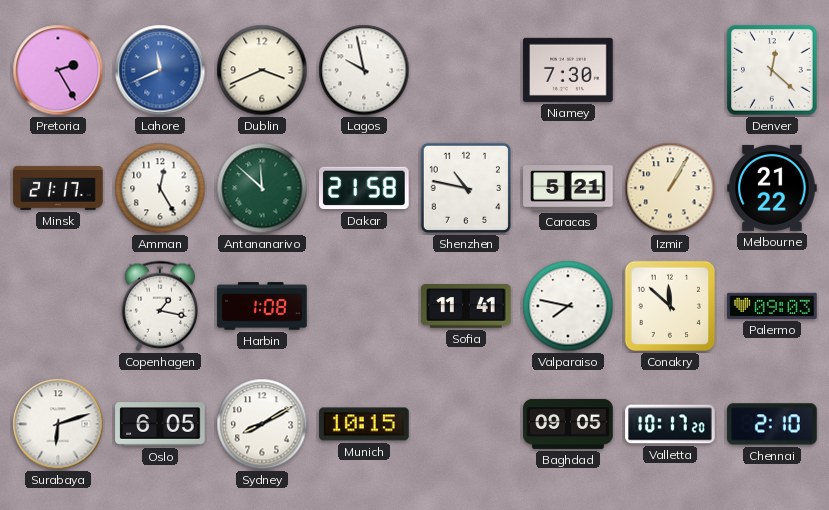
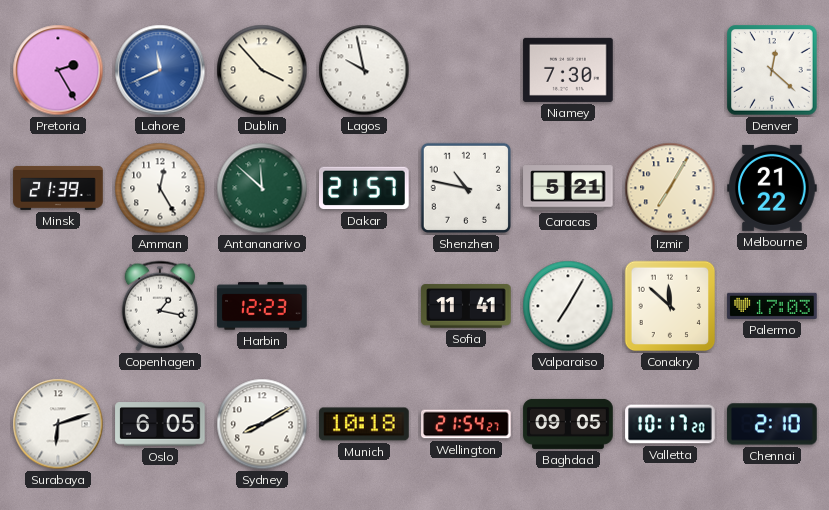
Dublin: 3:41 -> 3:53
Minsk: 21:17 -> 21:39
Dakar: 21:58 -> 21:57
Izmir: 1:05 -> 7:05
Harbin: 1:08 -> 12:23
Valparaiso: 7:47 -> 7:05
Palermo: 09:03 -> 17:03
Munich: 10:15 -> 10:18
Wellington: none -> 21:54
